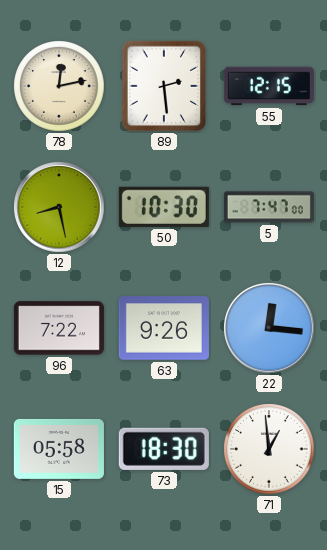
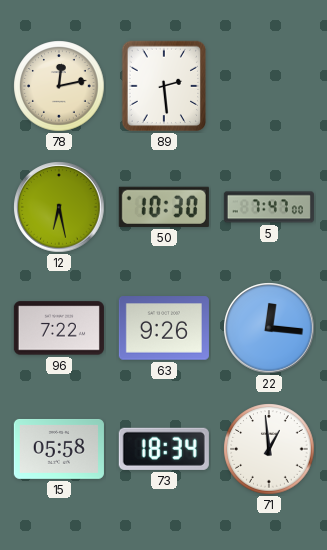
55: 12:15 -> none
12: 8:28 -> 6:28
73: 18:30 -> 18:34
